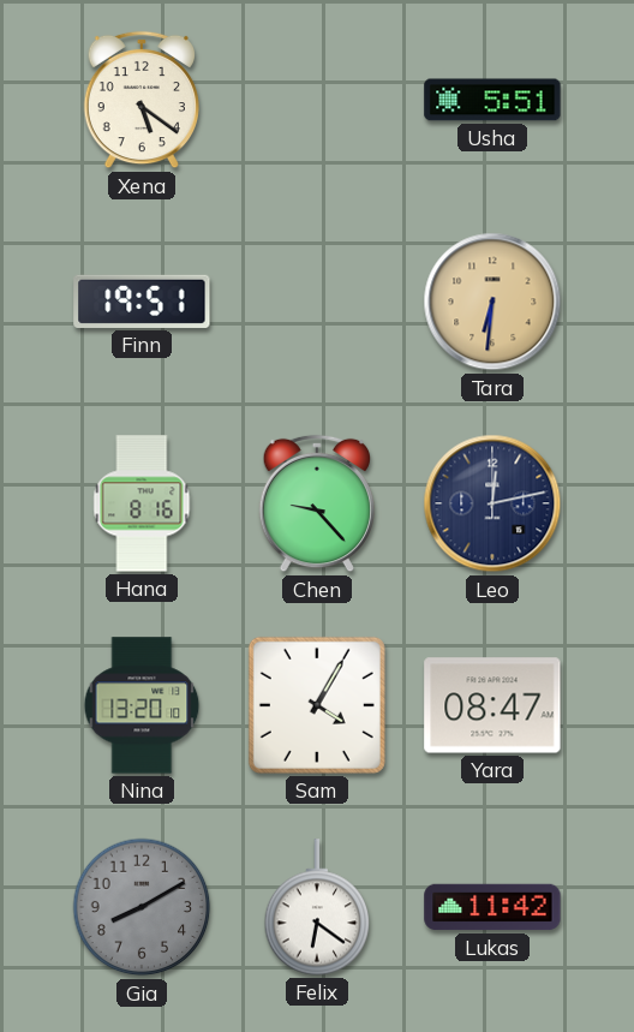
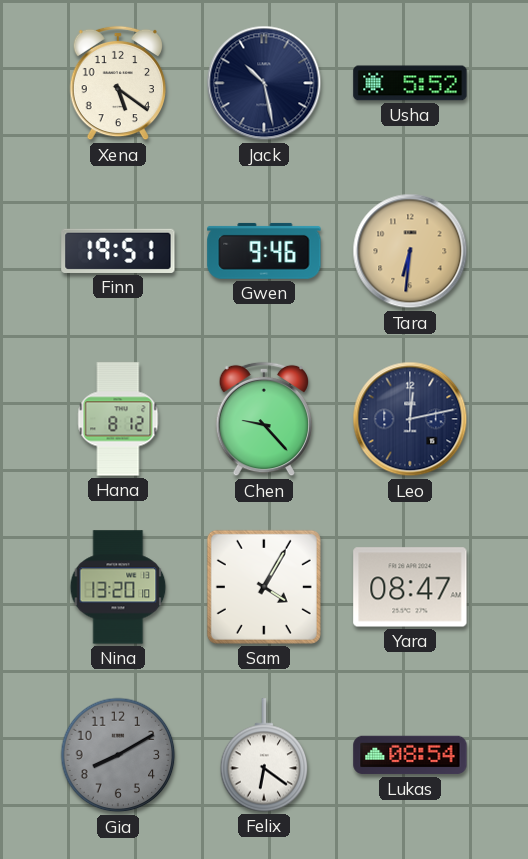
Jack: none -> 10:28
Usha: 5:51 -> 5:52
Gwen: none -> 9:46
Hana: 8:16 -> 8:12
Lukas: 11:42 -> 08:54
